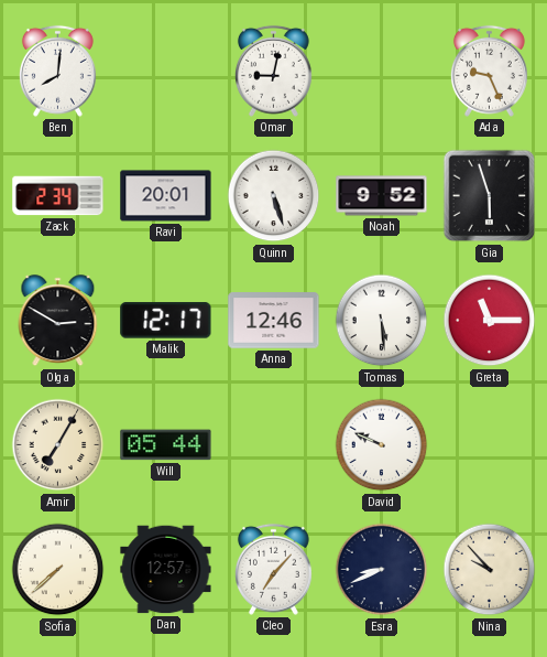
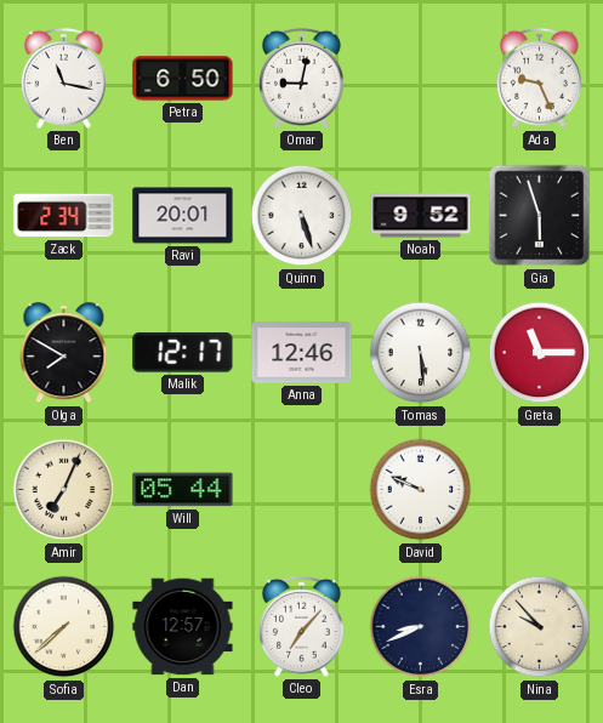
Ben: 8:01 -> 11:17
Petra: none -> 6:50
Olga: 2:50 -> 7:50
Amir: 7:05 -> 7:04
